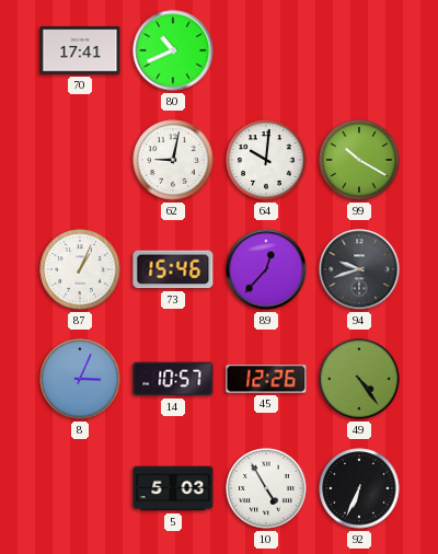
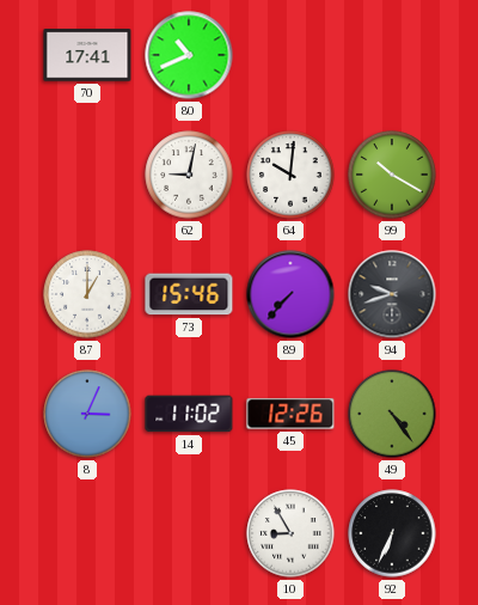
87: 1:04 -> 1:00
89: 12:37 -> 7:37
14: 10:57 -> 11:02
5: 5:03 -> none
10: 4:55 -> 8:55
